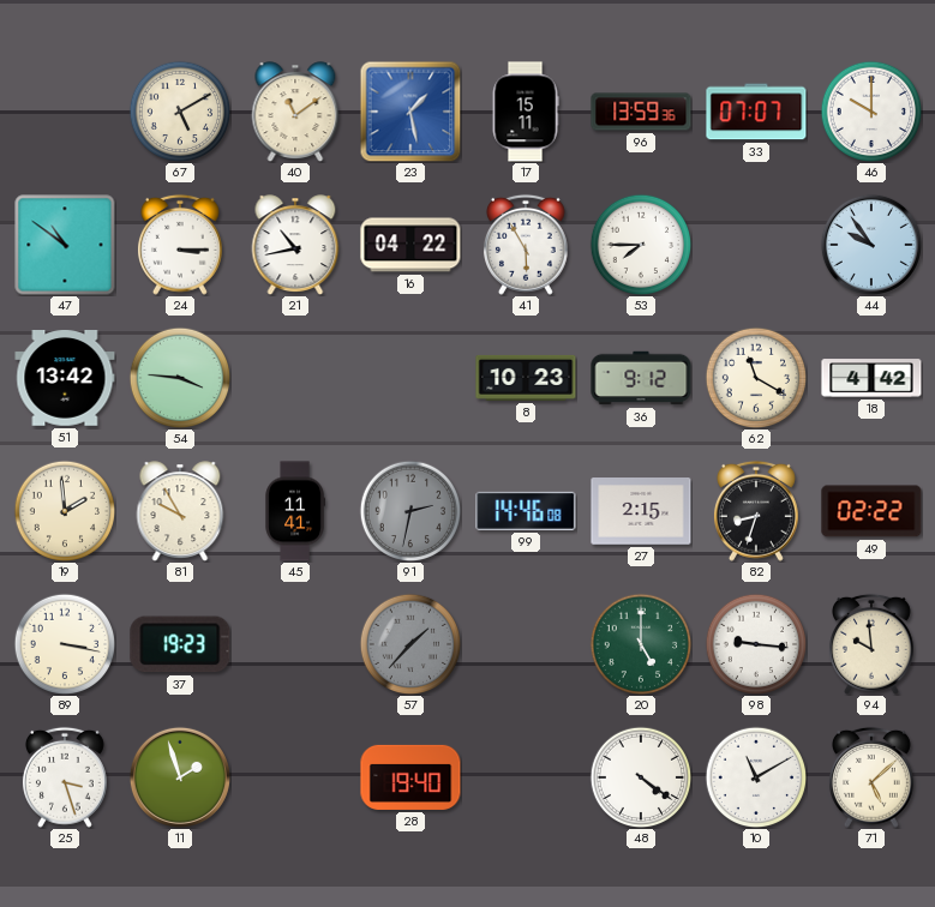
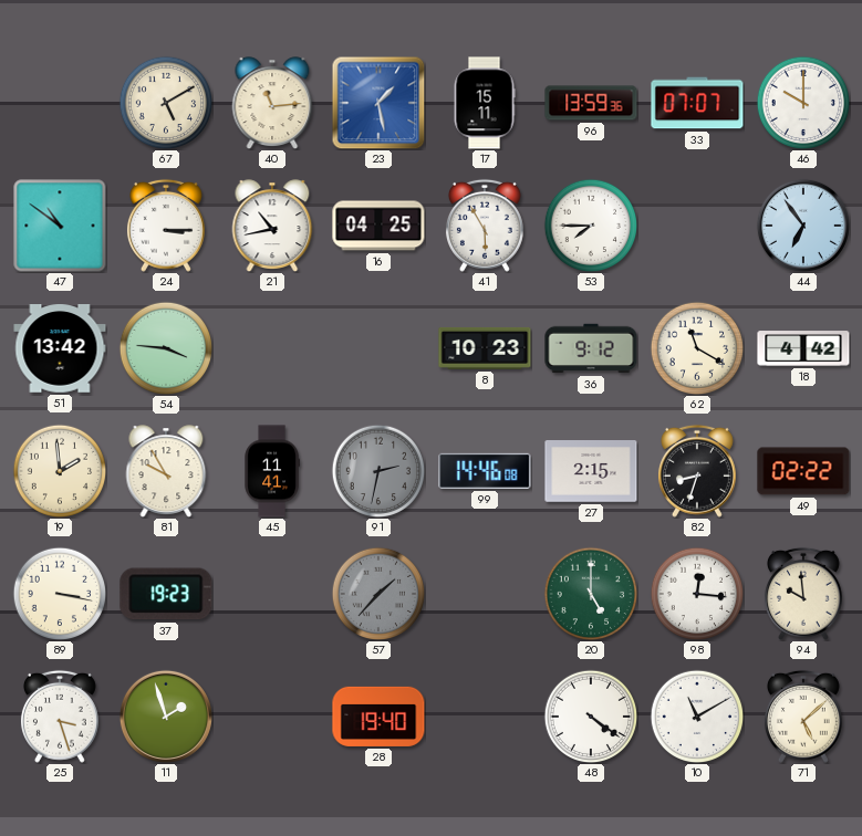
40: 11:09 -> 11:14
16: 04:22 -> 04:25
44: 9:54 -> 6:54
98: 9:16 -> 12:16
